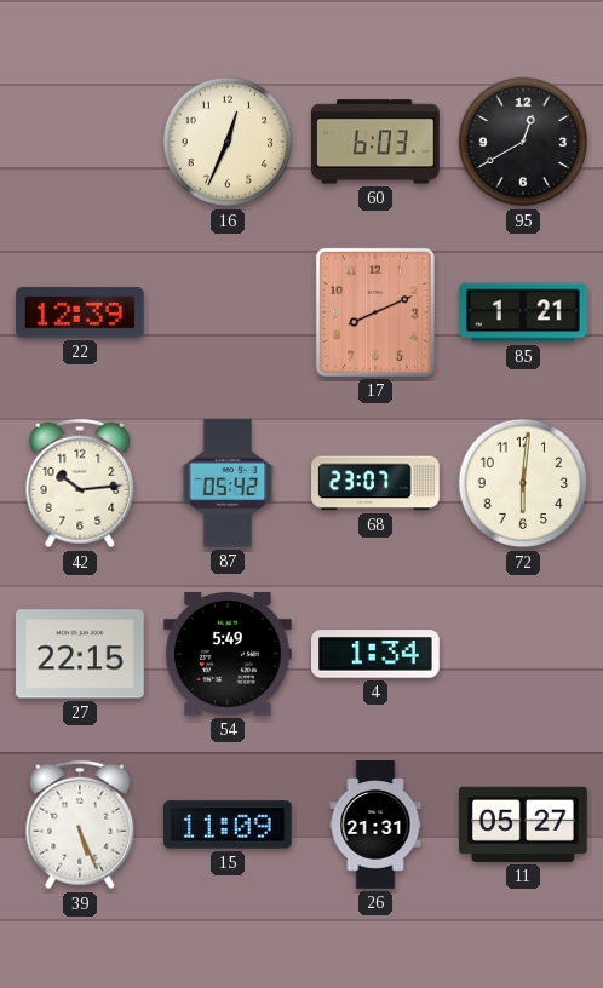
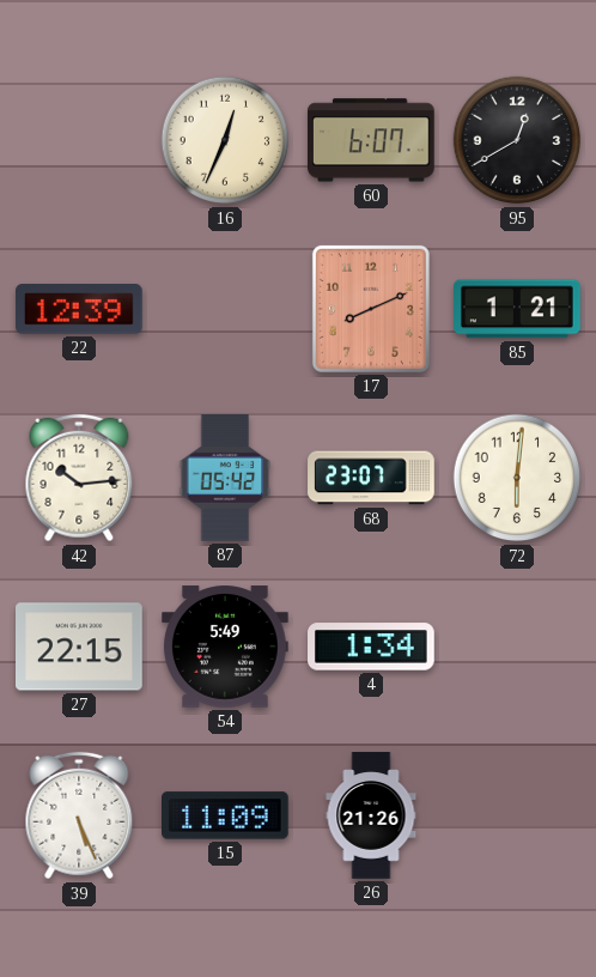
60: 6:03 -> 6:07
26: 21:31 -> 21:26
11: 05:27 -> none
